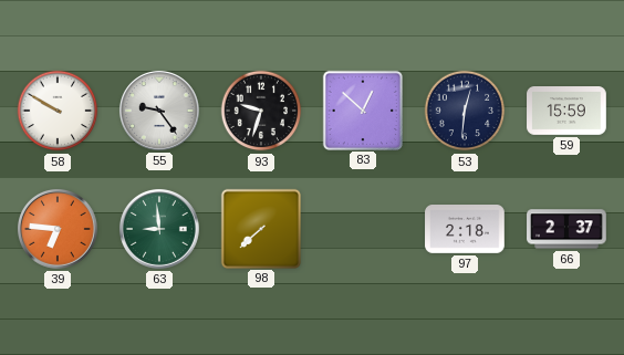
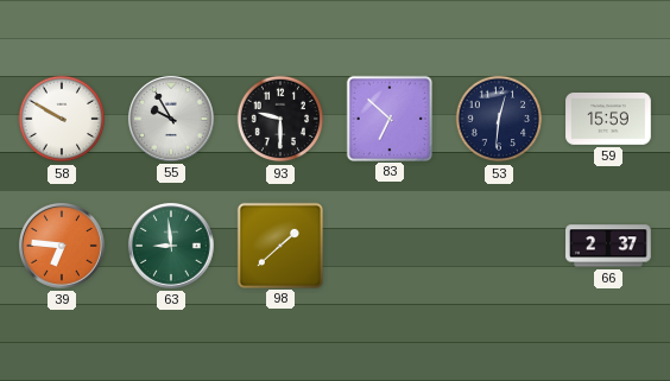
55: 9:24 -> 9:55
93: 9:33 -> 9:30
83: 12:52 -> 6:52
98: 7:38 -> 1:38
97: 2:18 -> none
